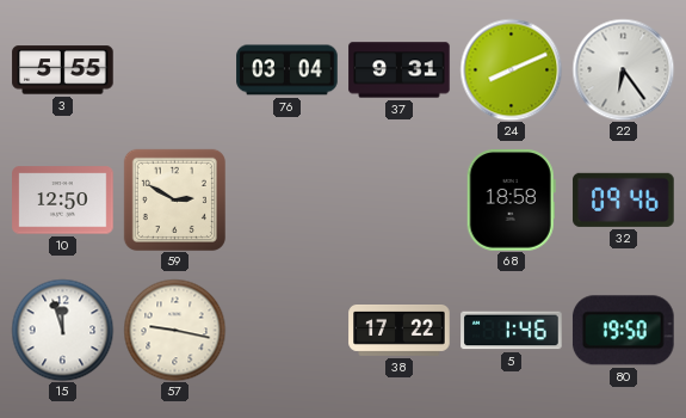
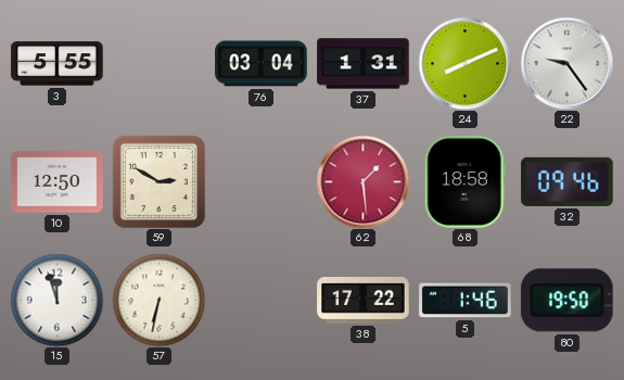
37: 9:31 -> 1:31
22: 6:24 -> 9:24
62: none -> 1:29
57: 9:17 -> 6:32
